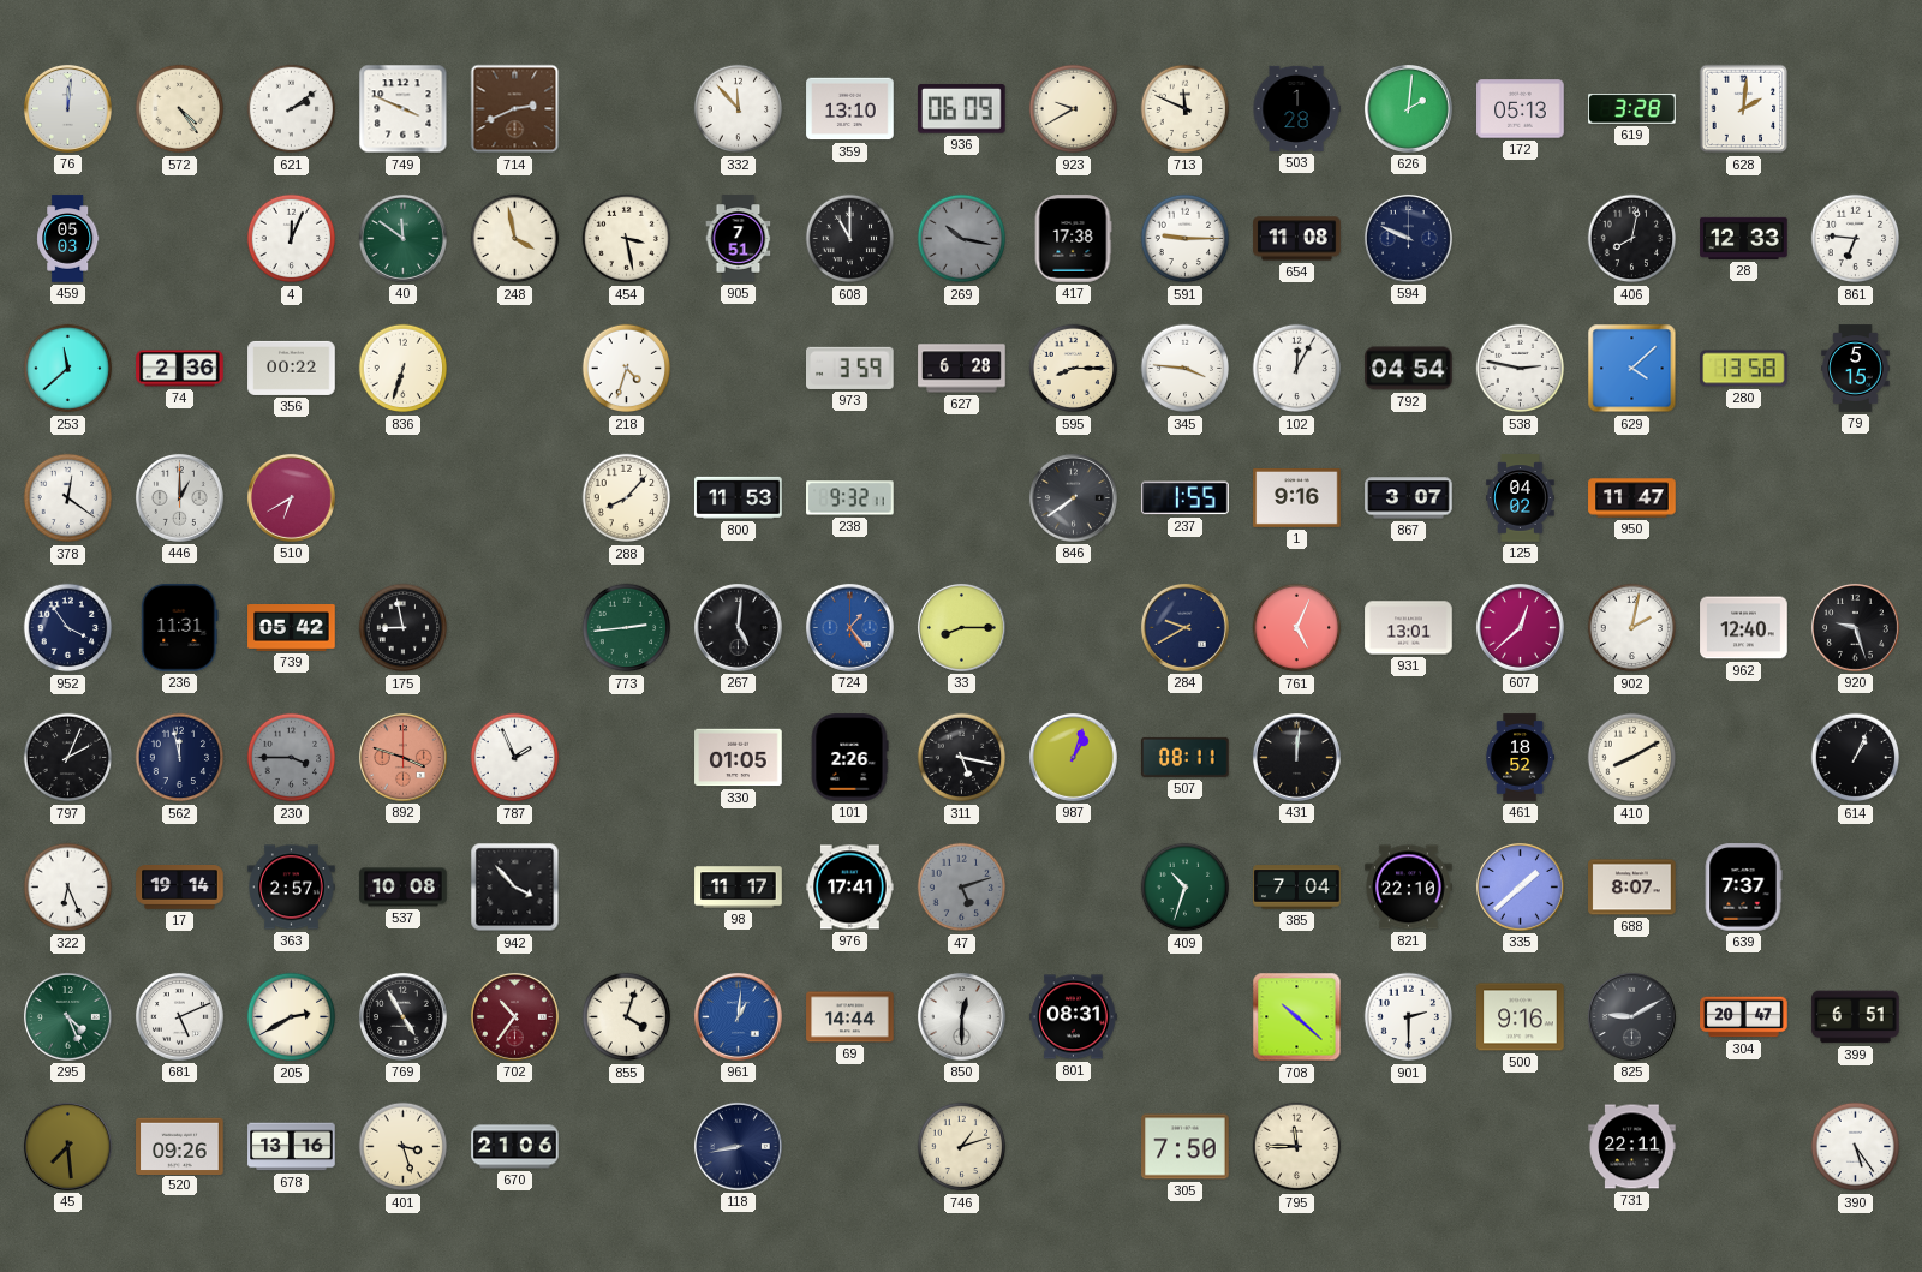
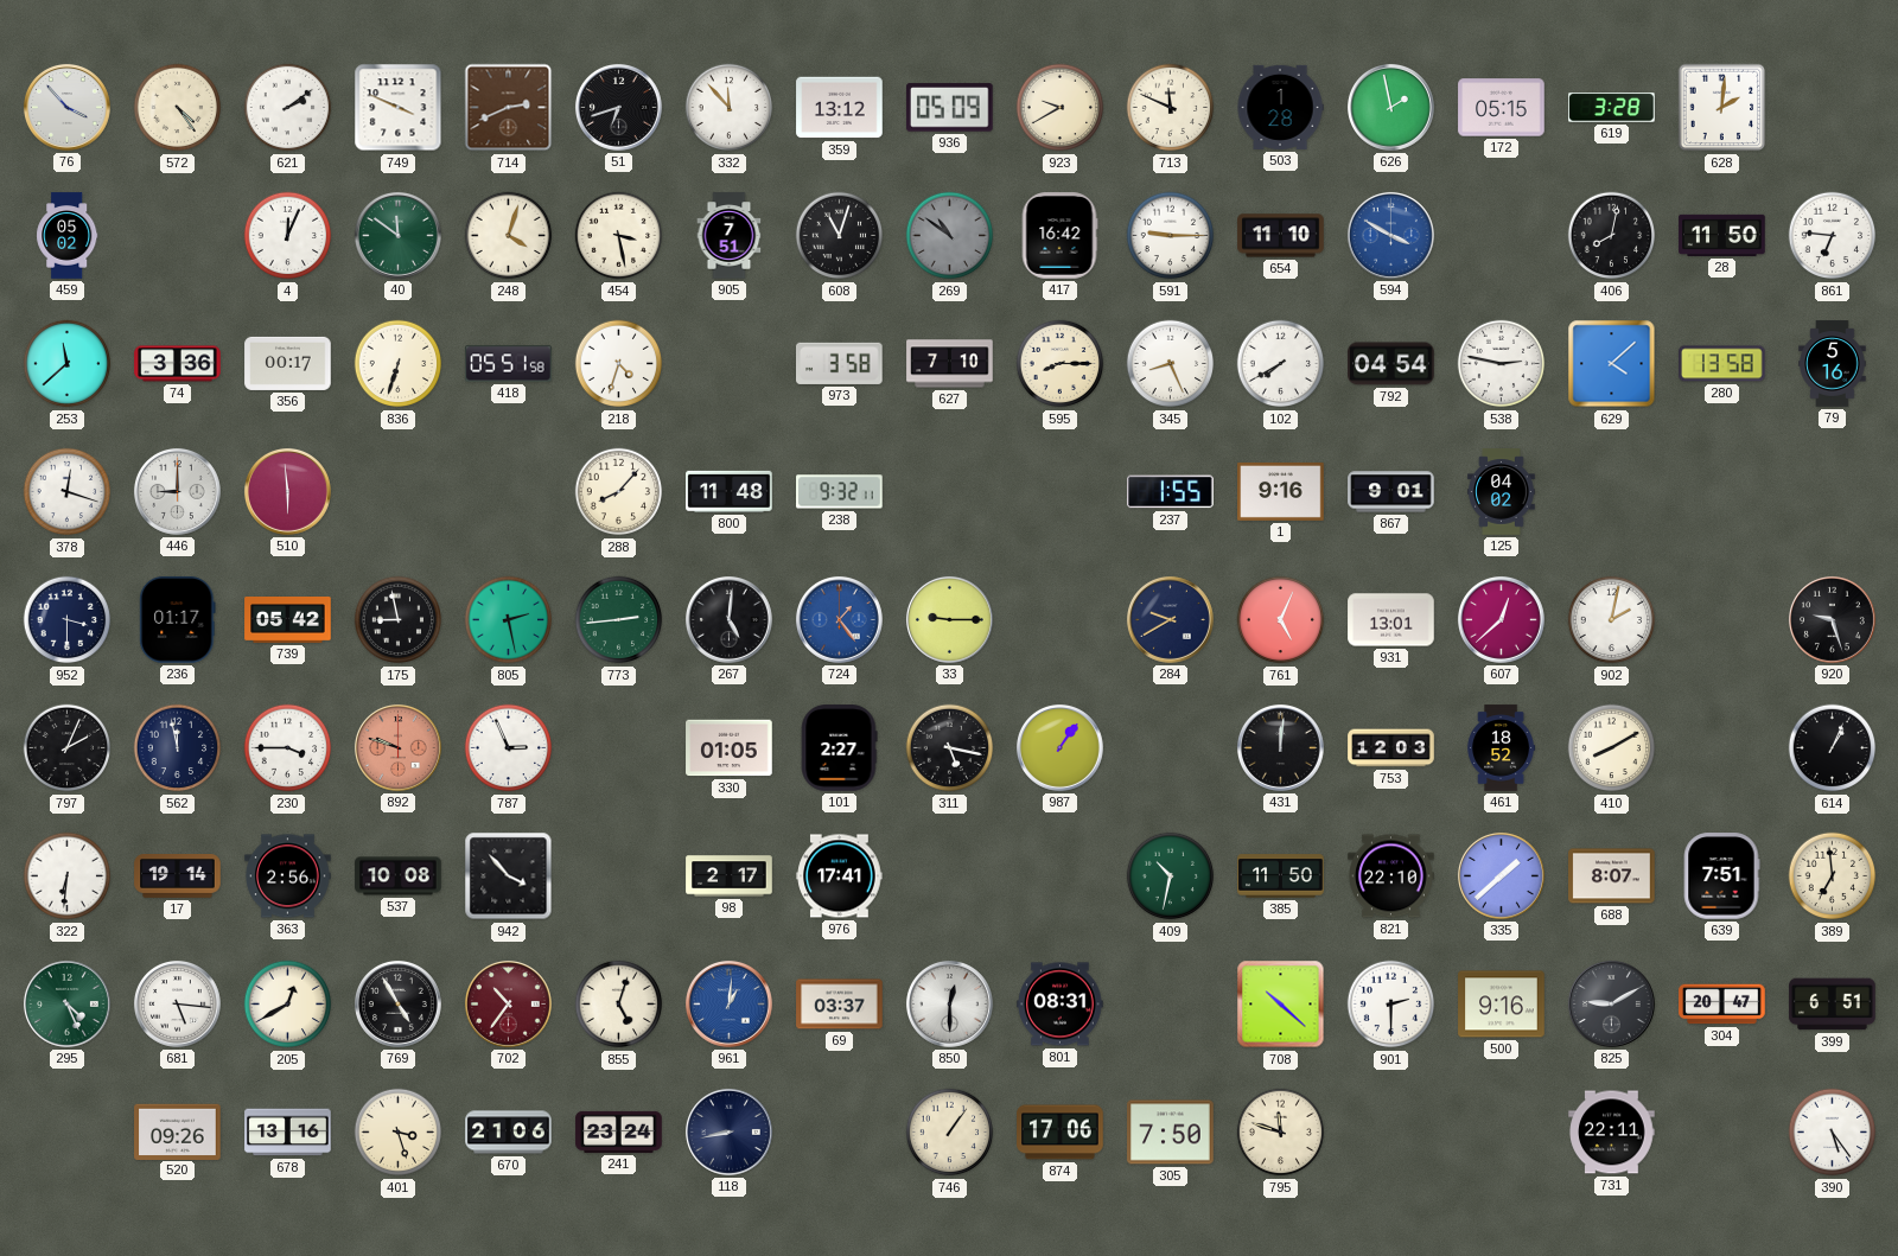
76: 12:01 -> 3:53
51: none -> 6:42
359: 13:10 -> 13:12
936: 06:09 -> 05:09
626: 2:01 -> 1:58
172: 05:13 -> 05:15
459: 05:03 -> 05:02
248: 3:58 -> 4:03
608: 11:00 -> 11:03
269: 10:17 -> 10:51
417: 17:38 -> 16:42
654: 11:08 -> 11:10
594: 9:49 -> 3:50
594 dial: navy -> blue
28: 12:33 -> 11:50
74: 2:36 -> 3:36
356: 00:22 -> 00:17
418: none -> 05:51
973: 3:59 -> 3:58
627: 6:28 -> 7:10
345: 3:46 -> 8:26
102: 12:05 -> 7:40
79: 5:15 -> 5:16
378: 12:21 -> 12:18
446: 1:00 -> 9:00
510: 6:40 -> 5:59
800: 11:53 -> 11:48
846: 7:39 -> none
867: 3:07 -> 9:01
950: 11:47 -> none
952: 3:54 -> 3:30
236: 11:31 -> 01:17
805: none -> 2:28
33: 8:15 -> 9:15
962: 12:40 -> none
230 dial: grey -> white
892: 3:48 -> 9:48
787: 1:56 -> 2:56
101: 2:26 -> 2:27
987: 1:03 -> 1:06
507: 08:11 -> none
753: none -> 12:03
322: 6:26 -> 6:31
363: 2:57 -> 2:56
98: 11:17 -> 2:17
47: 5:12 -> none
409: 10:33 -> 10:32
385: 7:04 -> 11:50
639: 7:37 -> 7:51
389: none -> 6:59
681: 5:11 -> 5:16
205: 2:40 -> 12:40
855: 4:03 -> 5:03
69: 14:44 -> 03:37
45: 7:29 -> none
241: none -> 23:24
746: 1:12 -> 1:06
874: none -> 17:06
795: 11:45 -> 11:48
